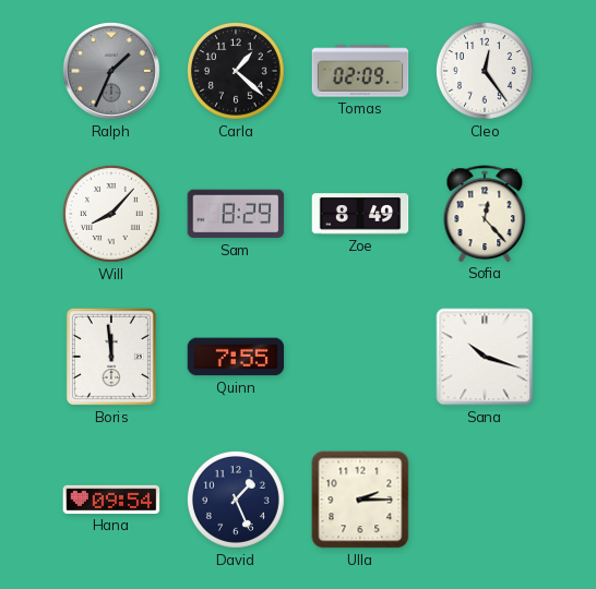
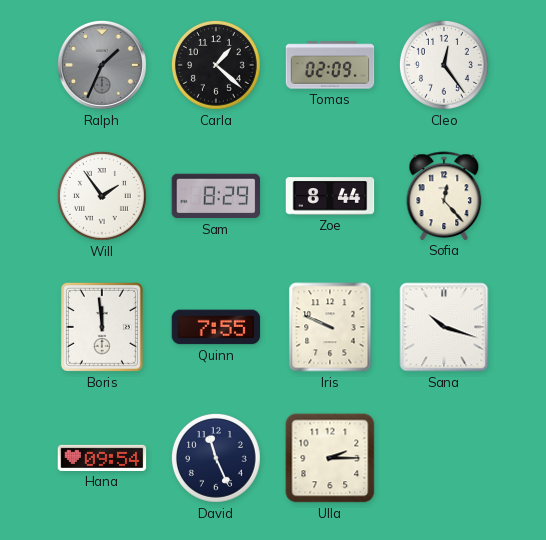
Will: 8:07 -> 1:54
Zoe: 8:49 -> 8:44
Iris: none -> 9:49
David: 1:26 -> 11:26
